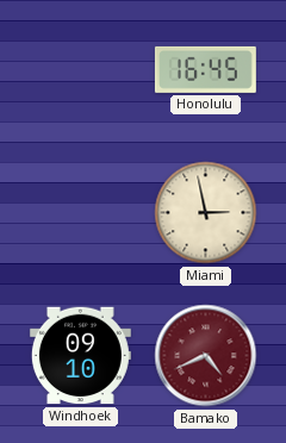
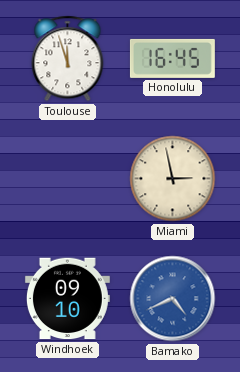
Toulouse: none -> 11:57
Bamako dial: burgundy -> blue
